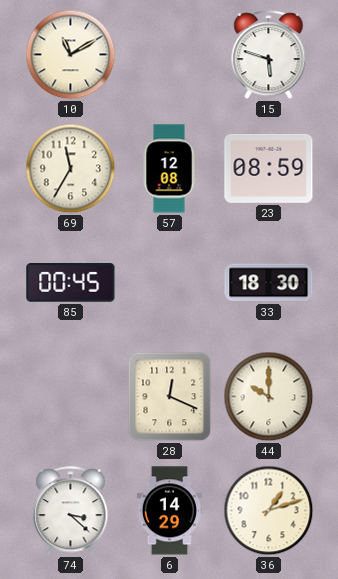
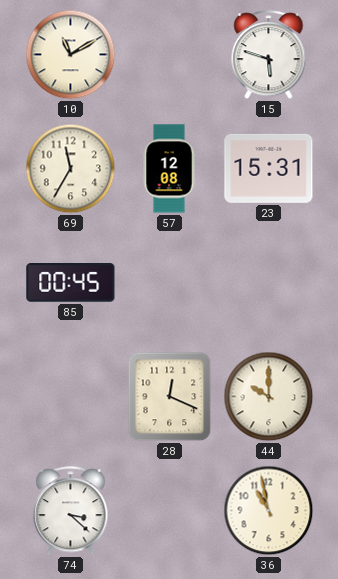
23: 08:59 -> 15:31
33: 18:30 -> none
6: 14:29 -> none
36: 1:12 -> 10:58
